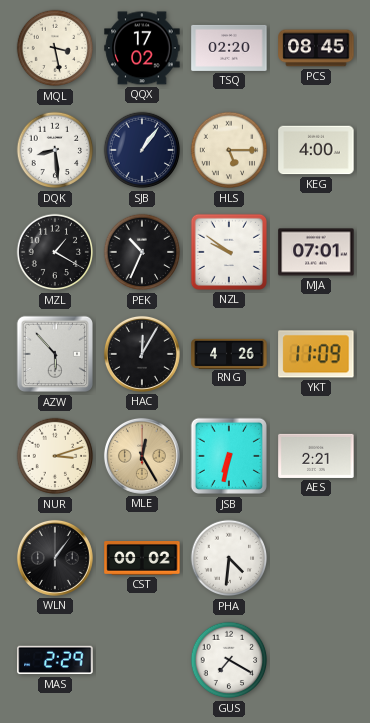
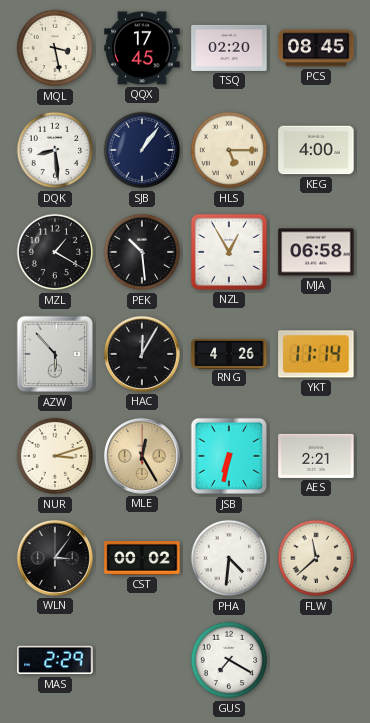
QQX: 17:02 -> 17:45
PEK: 10:34 -> 10:29
NZL: 9:51 -> 12:55
MJA: 07:01 -> 06:58
YKT: 11:09 -> 11:14
WLN: 1:06 -> 3:06
FLW: none -> 11:38
